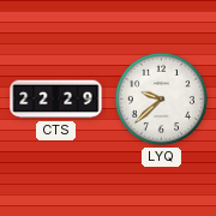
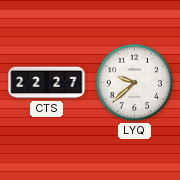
CTS: 22:29 -> 22:27
